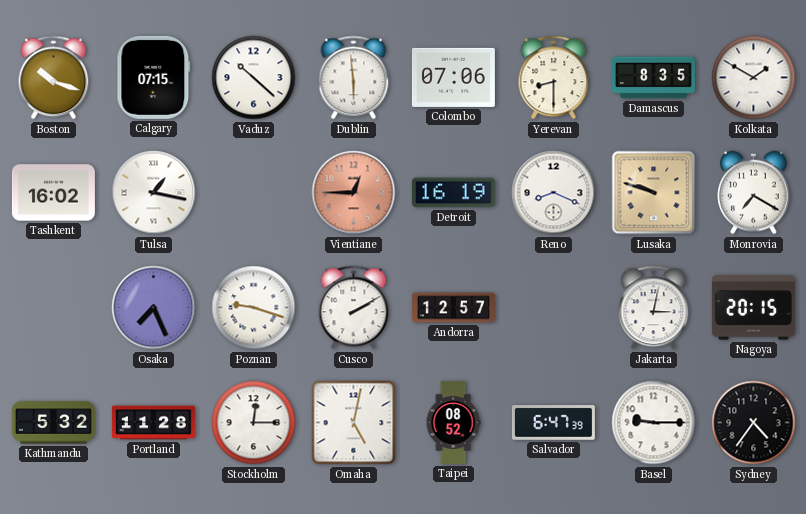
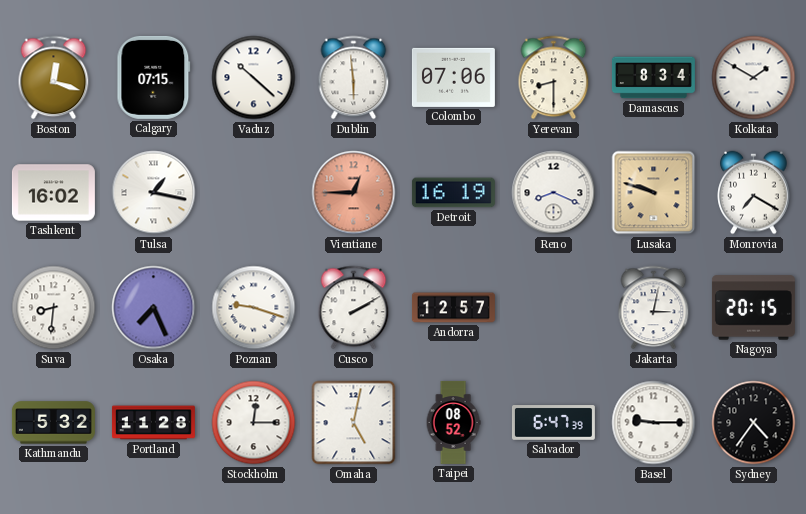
Boston: 10:18 -> 12:18
Damascus: 8:35 -> 8:34
Suva: none -> 8:31
